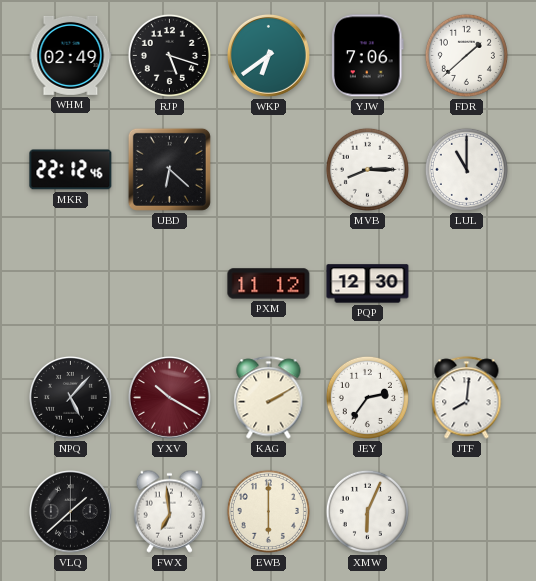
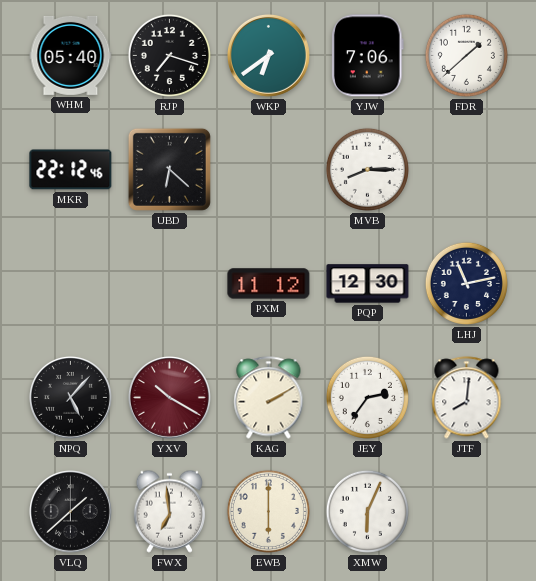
WHM: 02:49 -> 05:40
RJP: 5:18 -> 7:18
LUL: 11:00 -> none
LHJ: none -> 11:13
